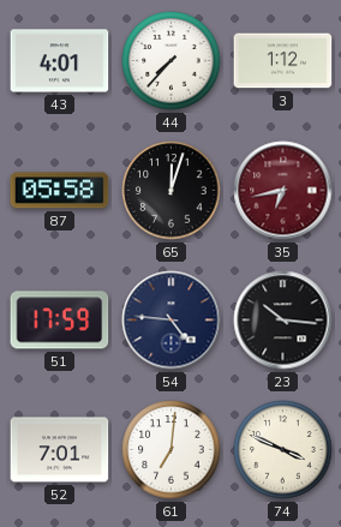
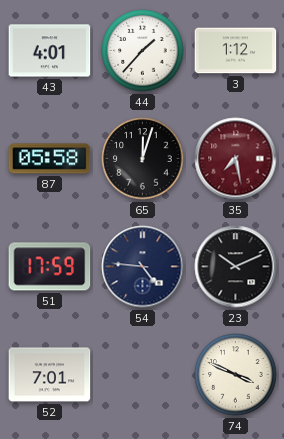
44: 7:37 -> 1:37
35: 6:43 -> 7:28
23: 10:16 -> 10:11
61: 7:01 -> none
